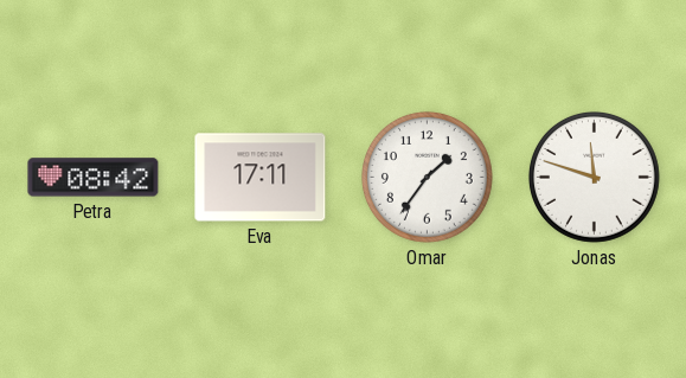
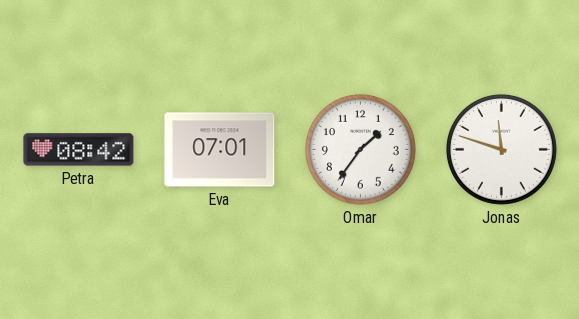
Eva: 17:11 -> 07:01
